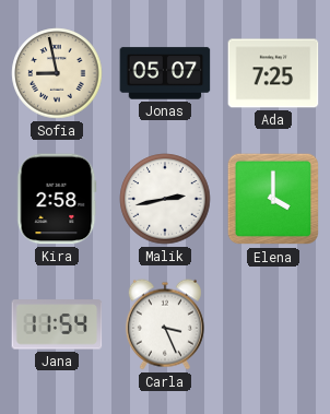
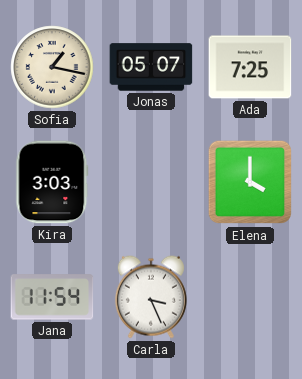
Sofia: 8:58 -> 1:17
Kira: 2:58 -> 3:03
Malik: 2:43 -> none
